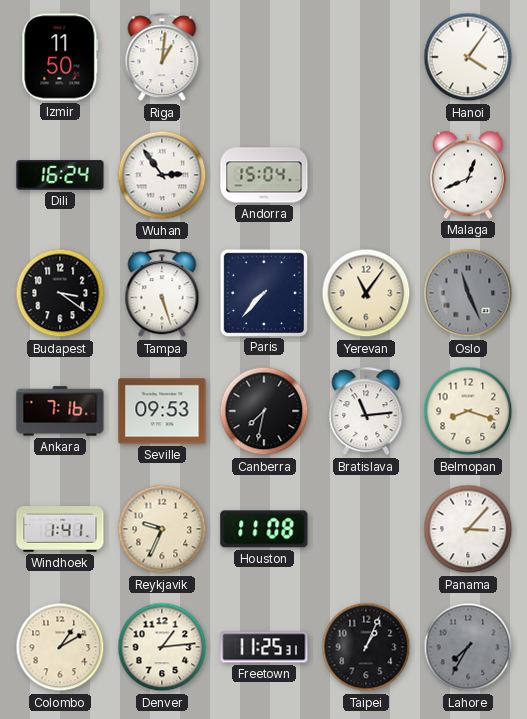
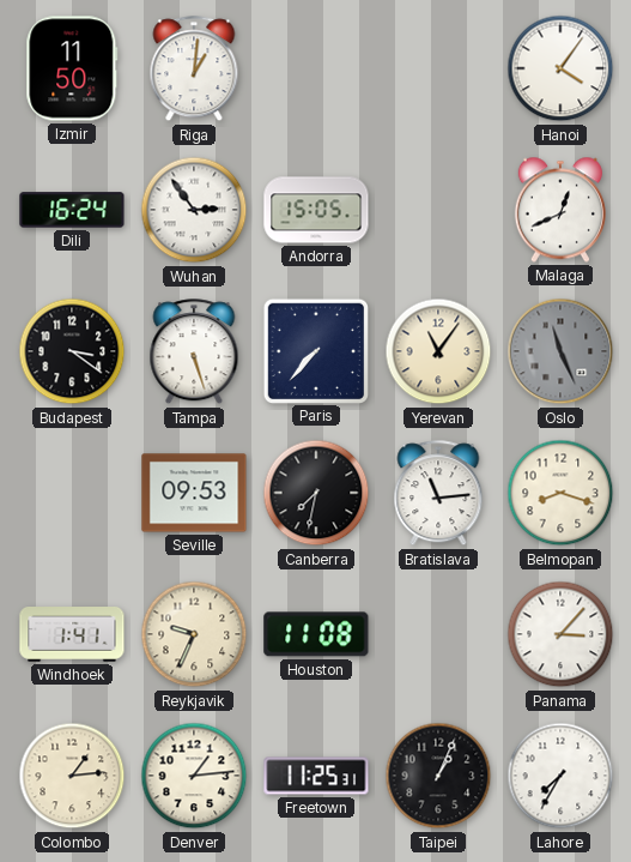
Andorra: 15:04 -> 15:05
Ankara: 7:16 -> none
Colombo: 1:10 -> 1:14
Lahore dial: grey -> white
